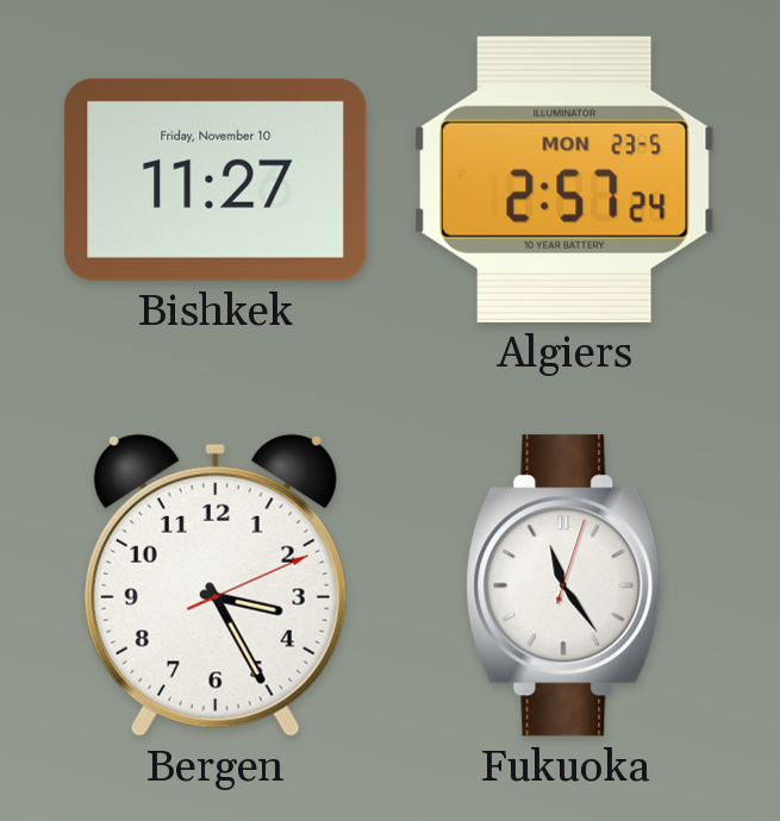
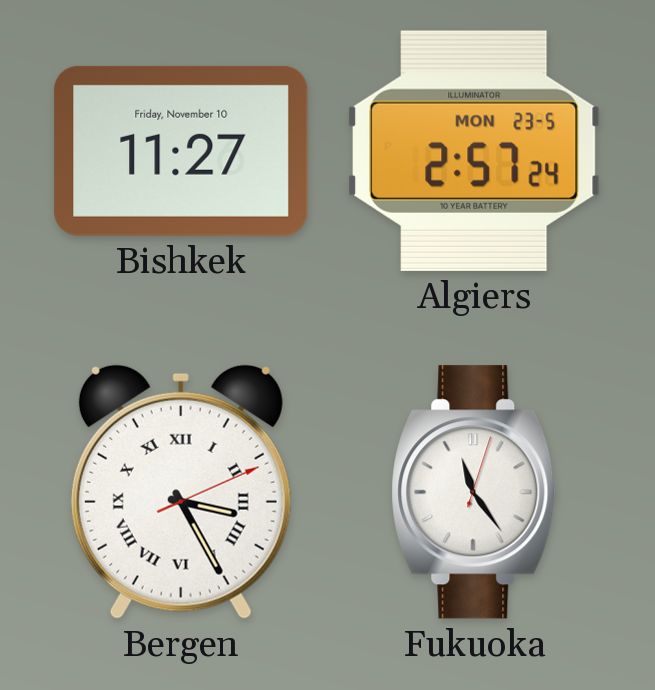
Bergen numerals: Arabic -> Roman
